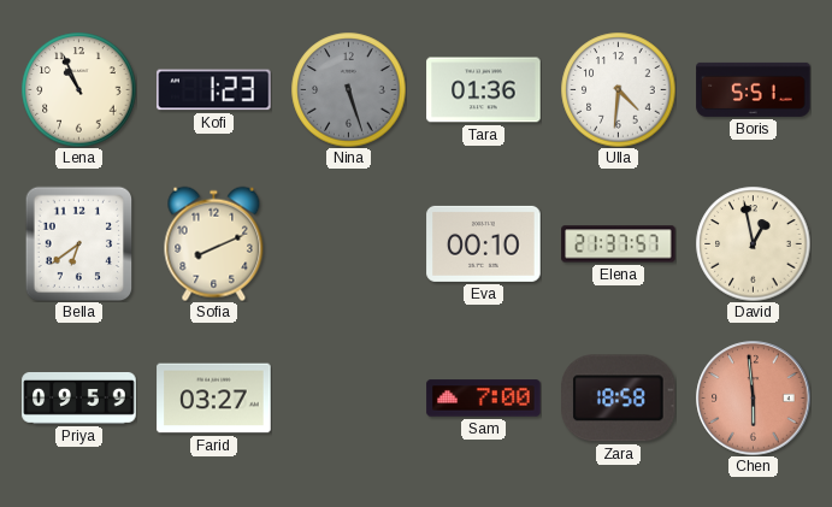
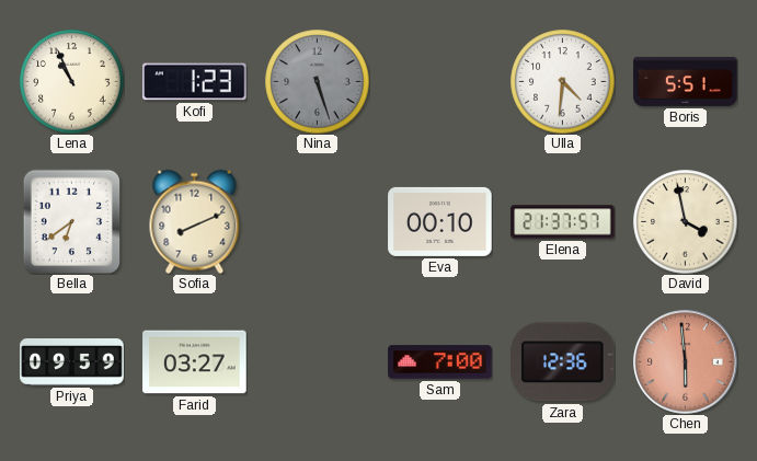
Tara: 01:36 -> none
David: 12:58 -> 3:58
Zara: 18:58 -> 12:36
